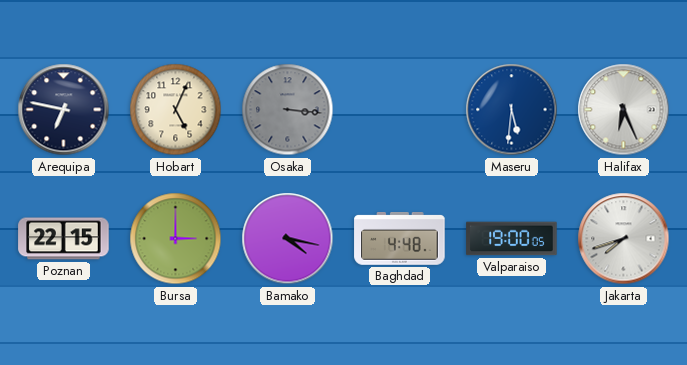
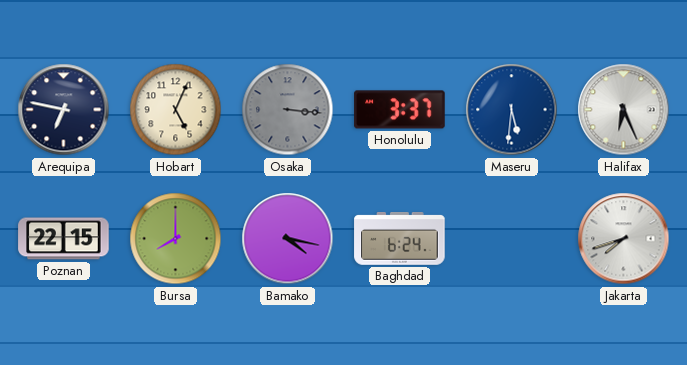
Honolulu: none -> 3:37
Bursa: 3:00 -> 8:00
Baghdad: 4:48 -> 6:24
Valparaiso: 19:00 -> none
